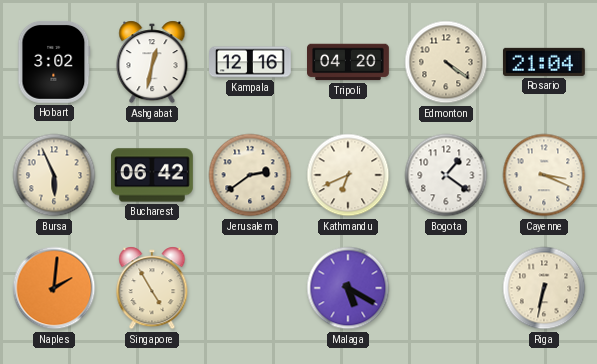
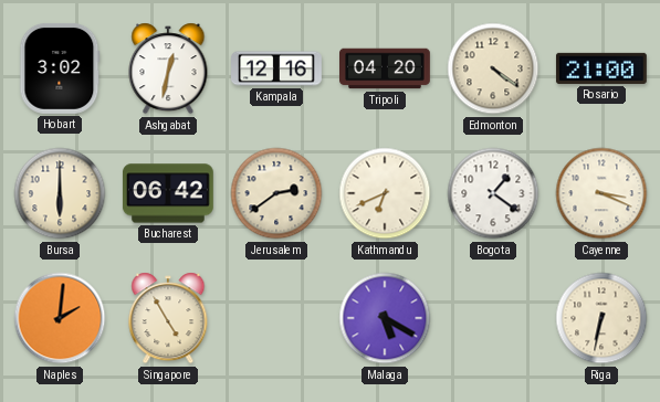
Rosario: 21:04 -> 21:00
Bursa: 5:56 -> 6:00
